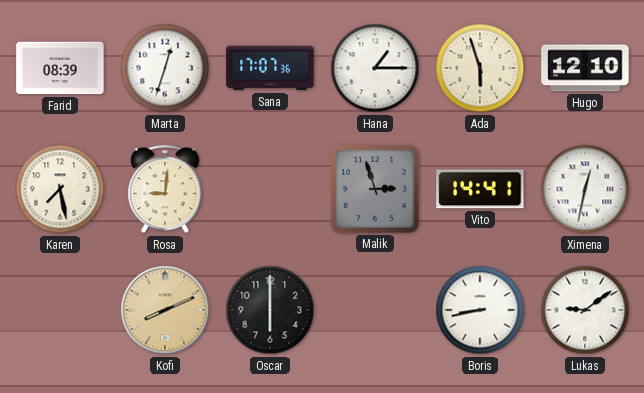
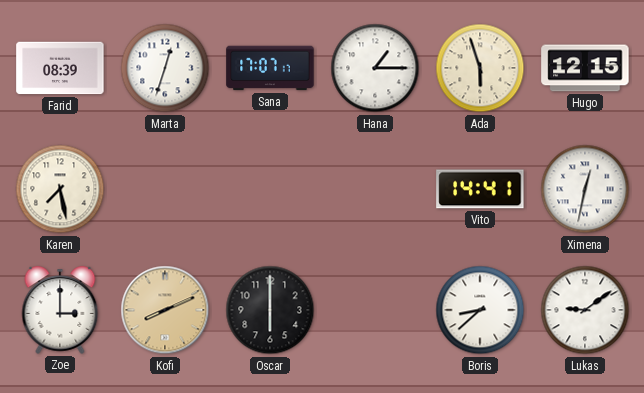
Sana: 17:07:36 -> 17:07:17
Hugo: 12:10 -> 12:15
Rosa: 9:01 -> none
Malik: 2:57 -> none
Zoe: none -> 3:00
Boris: 8:43 -> 8:38
